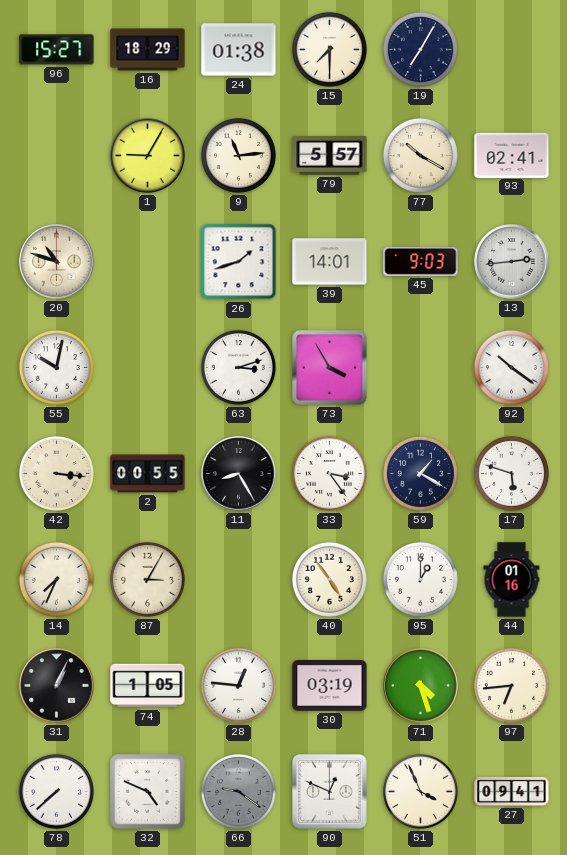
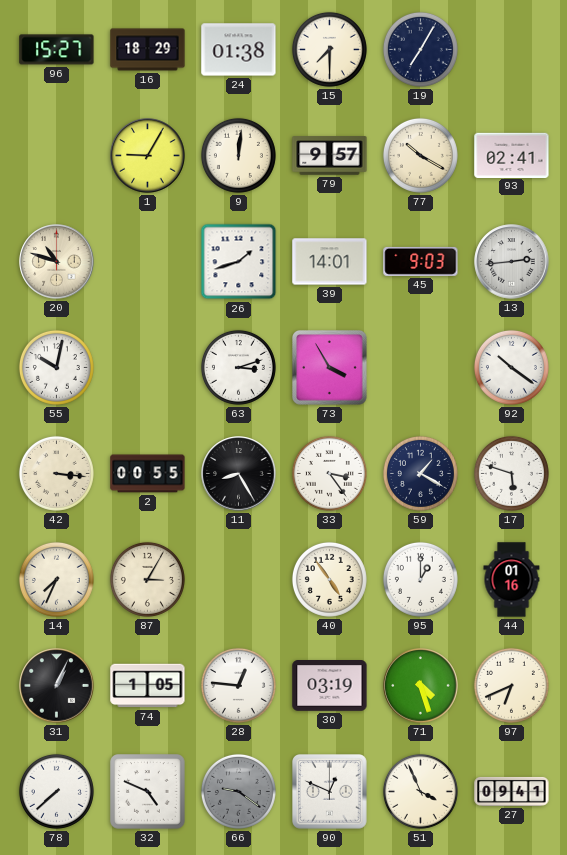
9: 11:14 -> 12:01
79: 5:57 -> 9:57
97: 6:44 -> 6:41
